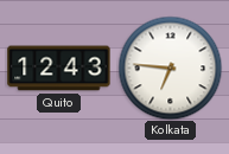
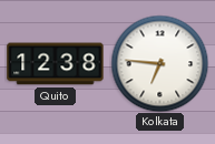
Quito: 12:43 -> 12:38
